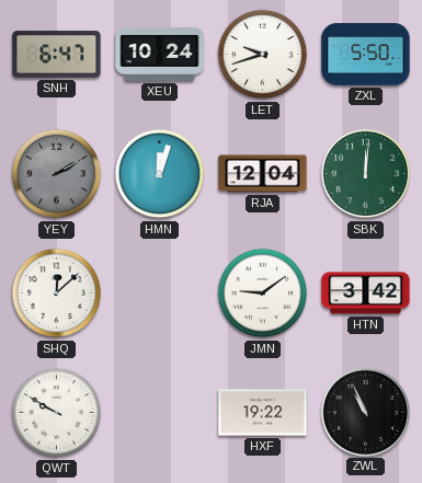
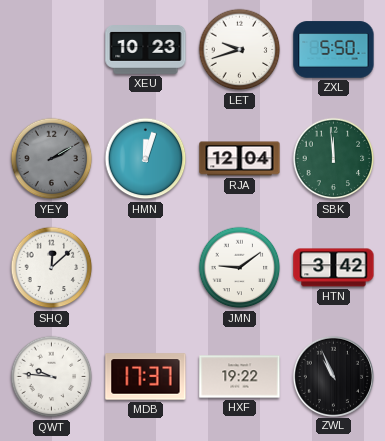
SNH: 6:47 -> none
XEU: 10:24 -> 10:23
SBK: 12:01 -> 11:59
QWT: 9:50 -> 9:46
MDB: none -> 17:37
